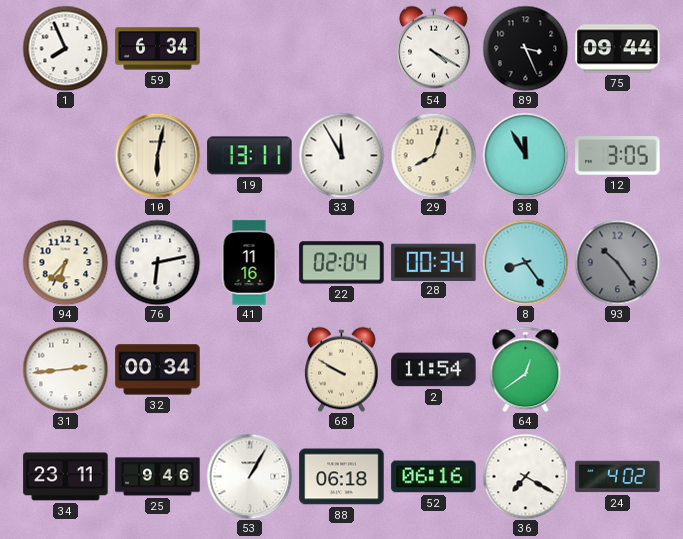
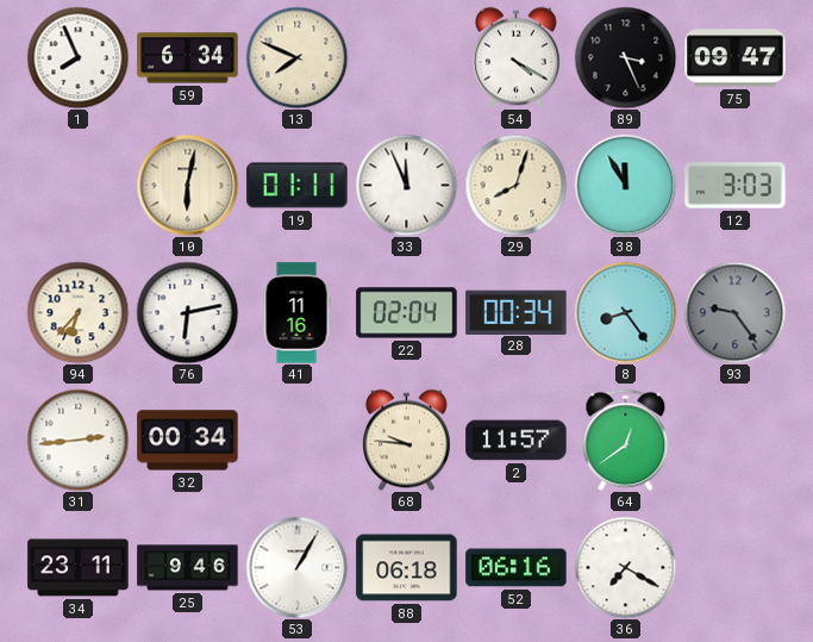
13: none -> 7:49
75: 09:44 -> 09:47
19: 13:11 -> 01:11
33: 11:55 -> 11:56
12: 3:05 -> 3:03
93: 10:24 -> 9:24
68: 9:50 -> 9:46
2: 11:54 -> 11:57
24: 4:02 -> none
